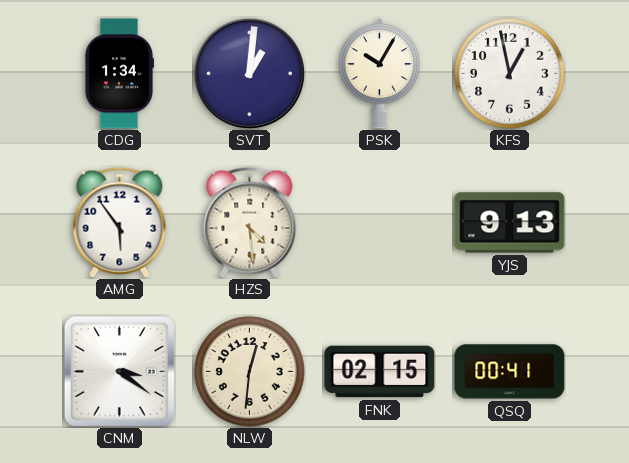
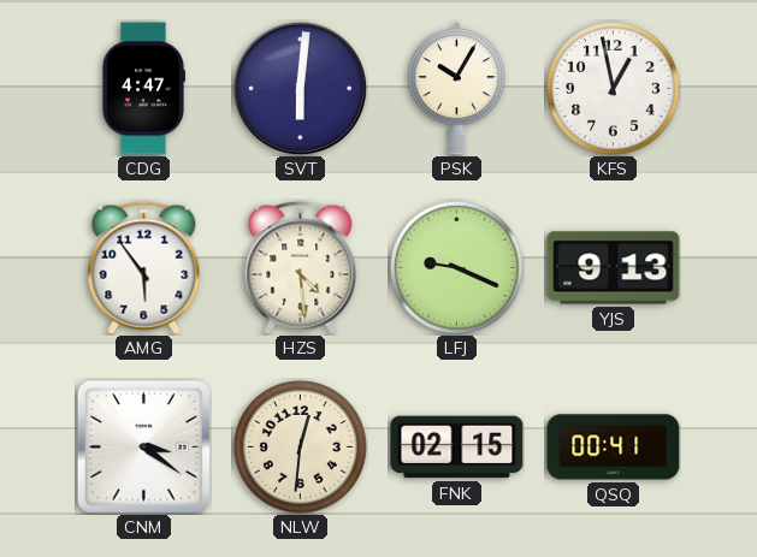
CDG: 1:34 -> 4:47
SVT: 1:01 -> 6:01
LFJ: none -> 9:19
